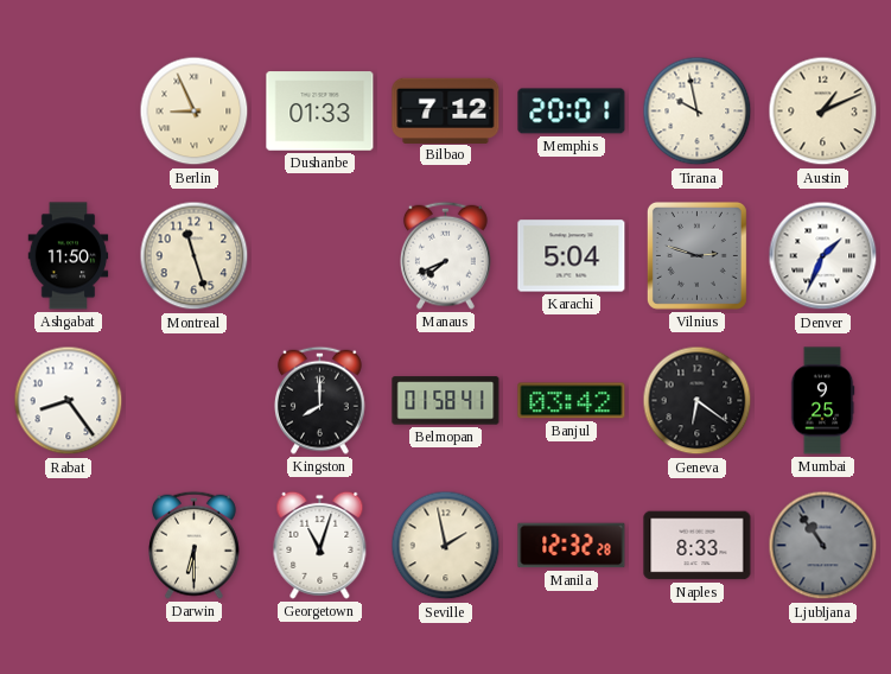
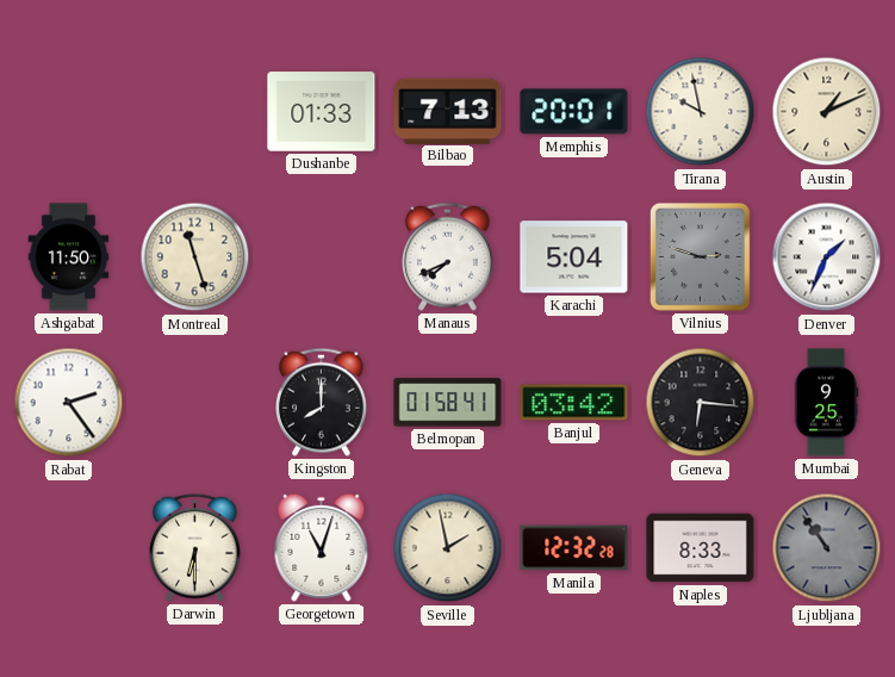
Berlin: 8:56 -> none
Bilbao: 7:12 -> 7:13
Rabat: 8:24 -> 2:24
Geneva: 6:21 -> 6:16
